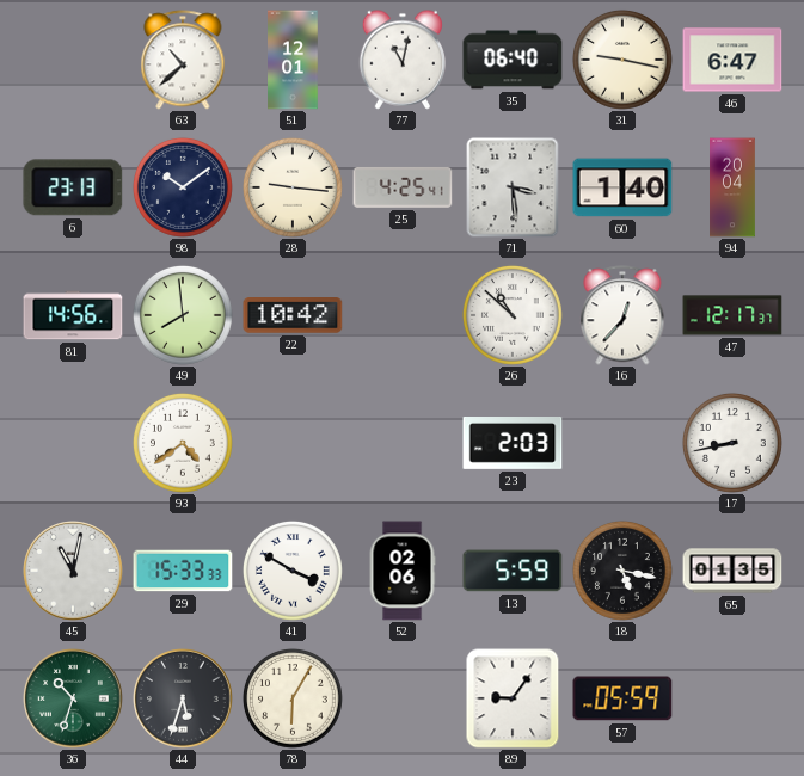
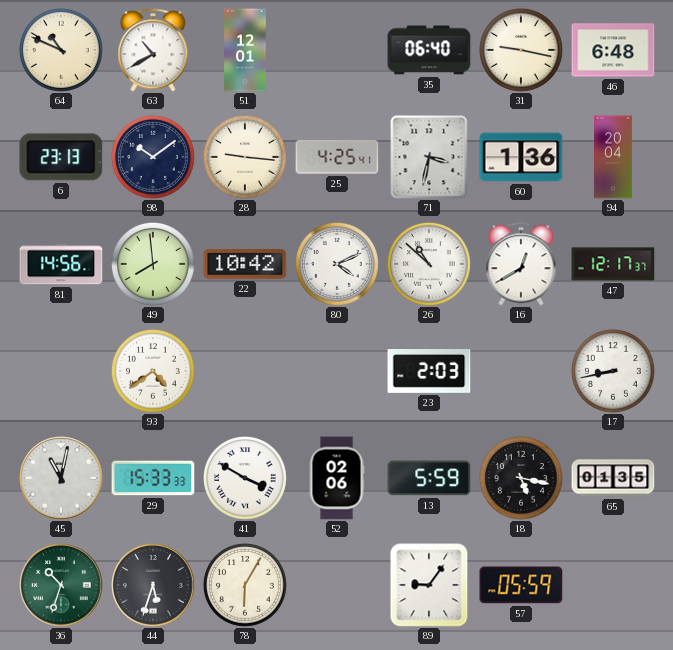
64: none -> 10:49
63: 10:38 -> 10:40
77: 11:02 -> none
46: 6:47 -> 6:48
71: 3:29 -> 3:32
60: 1:40 -> 1:36
80: none -> 4:11
16: 12:37 -> 12:40
